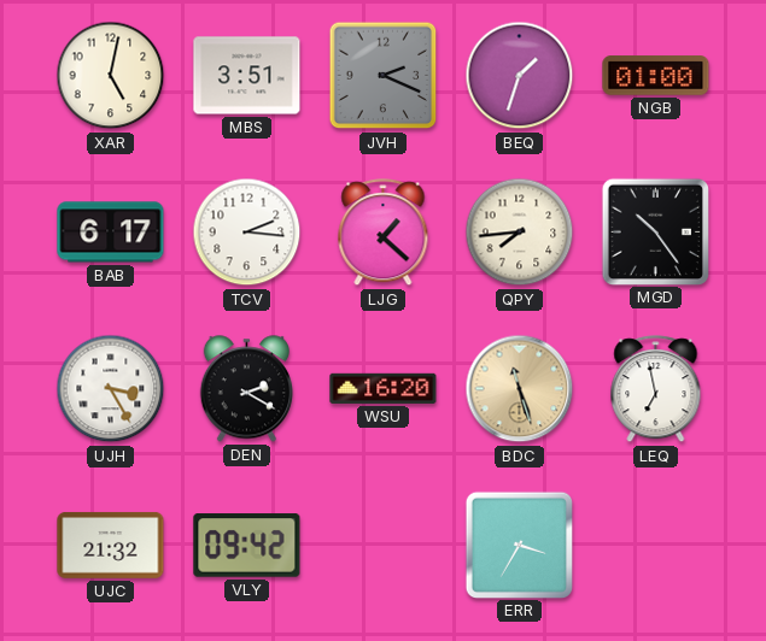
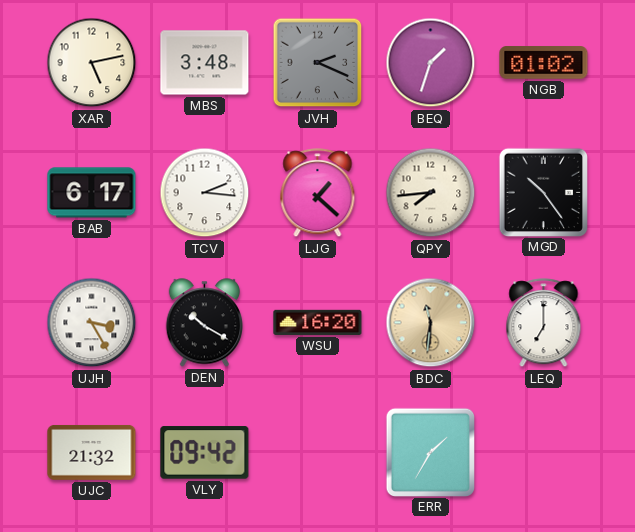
XAR: 5:02 -> 5:13
MBS: 3:51 -> 3:48
NGB: 01:00 -> 01:02
DEN: 2:20 -> 10:20
BDC: 11:27 -> 11:31
LEQ: 6:58 -> 7:00
ERR: 3:35 -> 1:35
